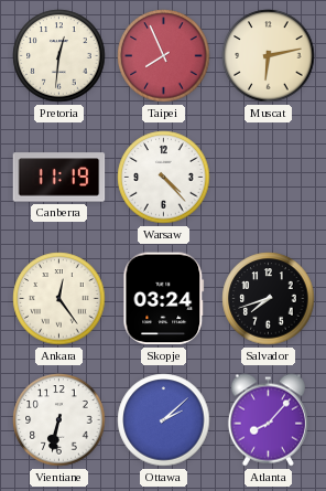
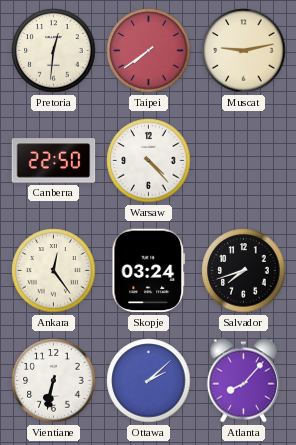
Taipei: 7:56 -> 7:39
Muscat: 6:13 -> 9:13
Canberra: 11:19 -> 22:50
